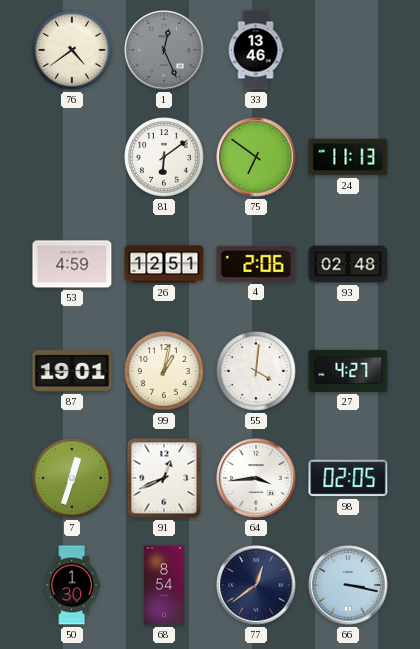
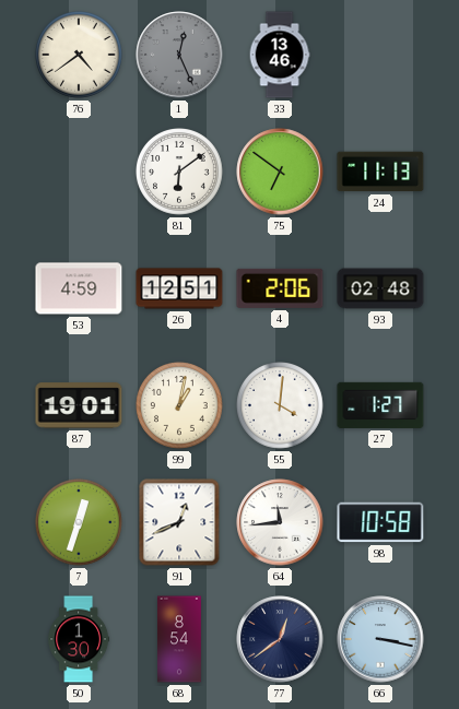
27: 4:27 -> 1:27
64: 3:44 -> 11:44
98: 02:05 -> 10:58
